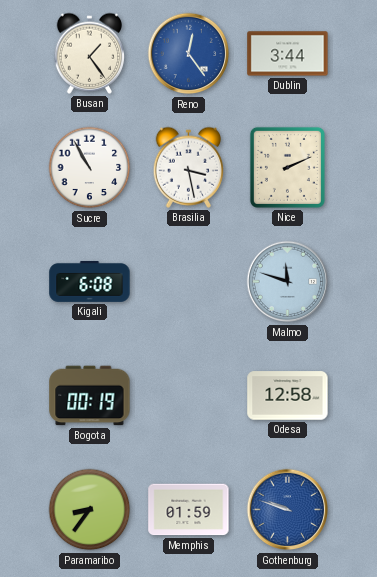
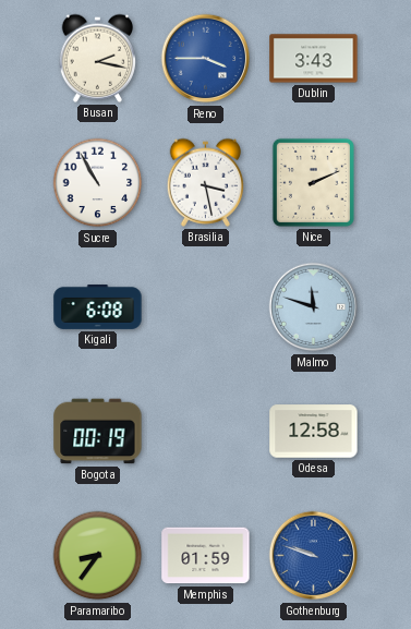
Busan: 1:24 -> 2:17
Reno: 12:24 -> 3:45
Dublin: 3:44 -> 3:43
